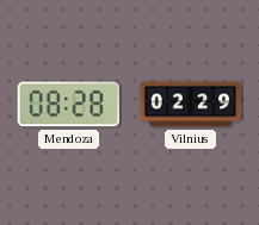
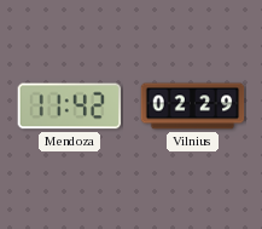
Mendoza: 08:28 -> 11:42
